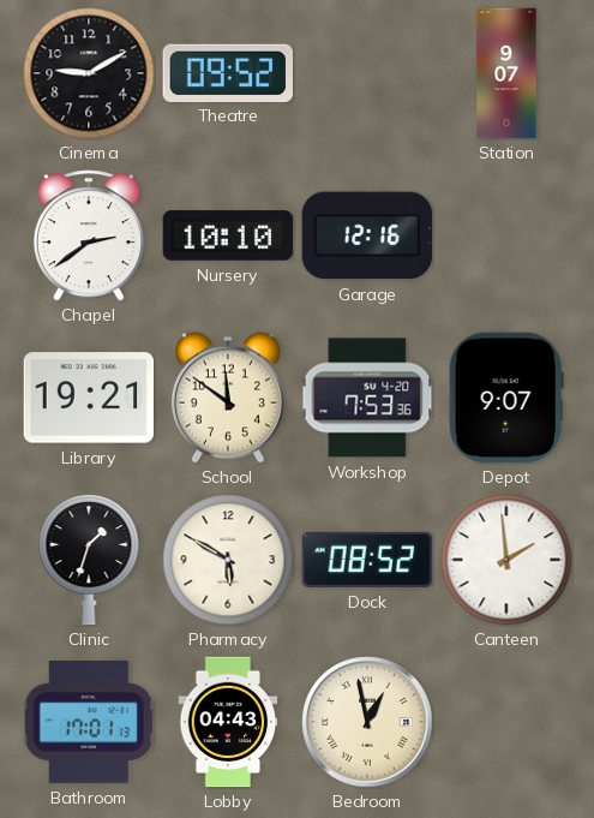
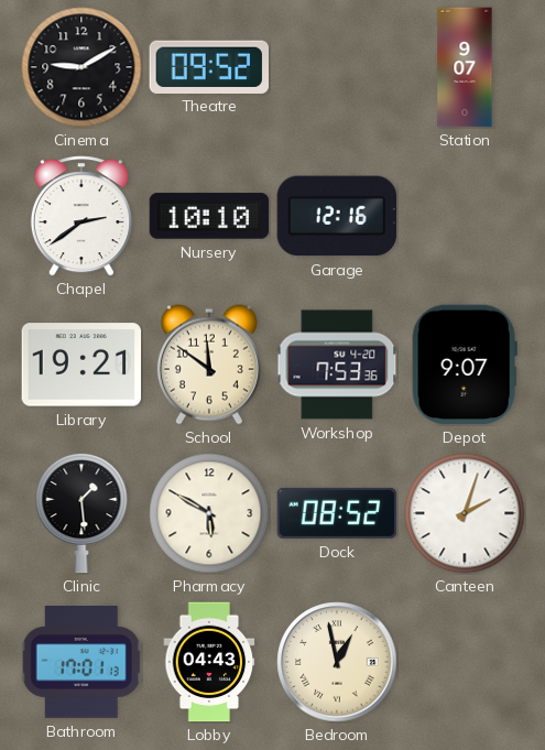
Clinic: 1:33 -> 1:29
Canteen: 1:59 -> 2:03
